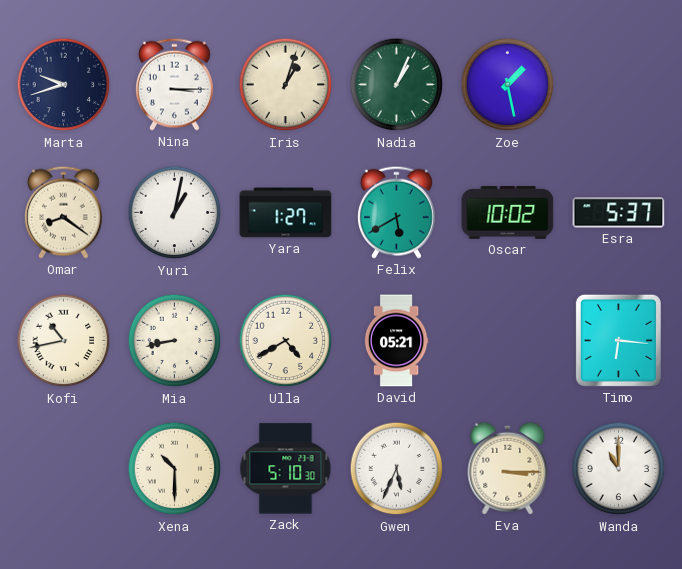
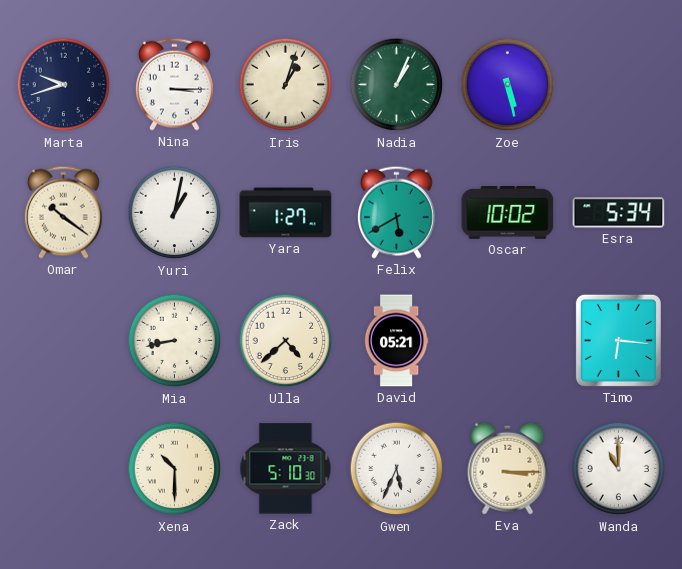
Zoe: 1:28 -> 5:28
Omar: 8:21 -> 10:21
Esra: 5:37 -> 5:34
Kofi: 10:43 -> none
Ulla: 4:40 -> 4:38
